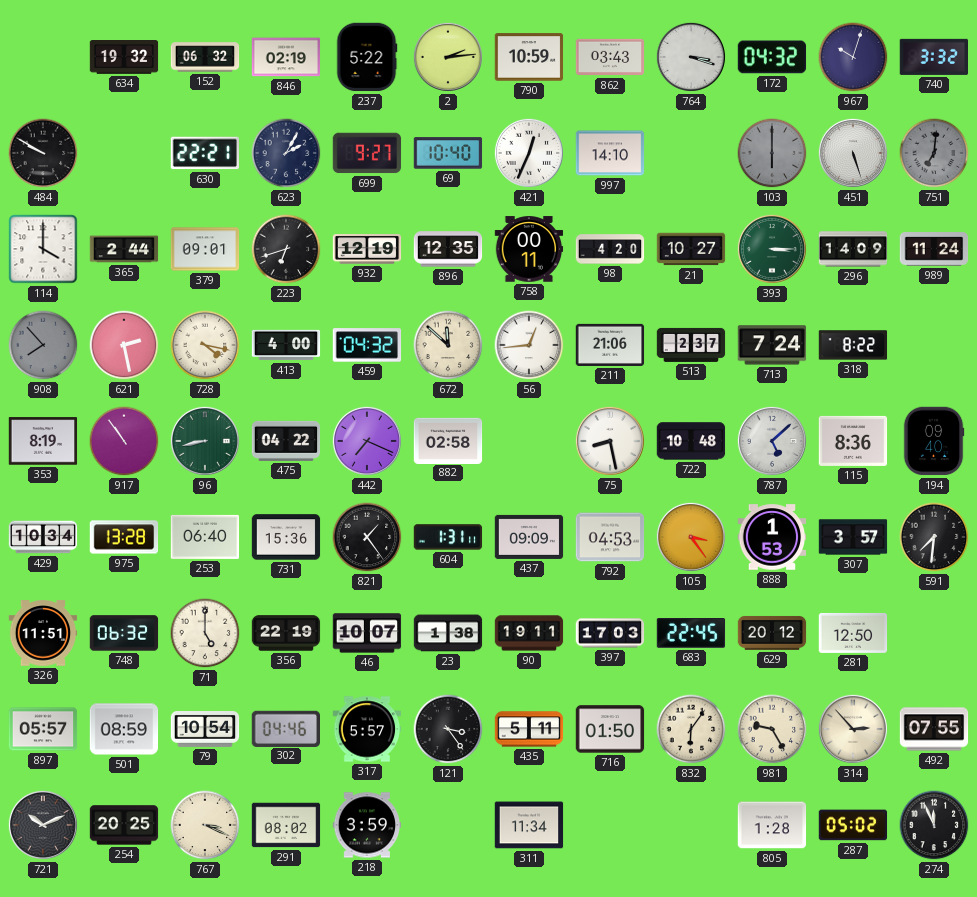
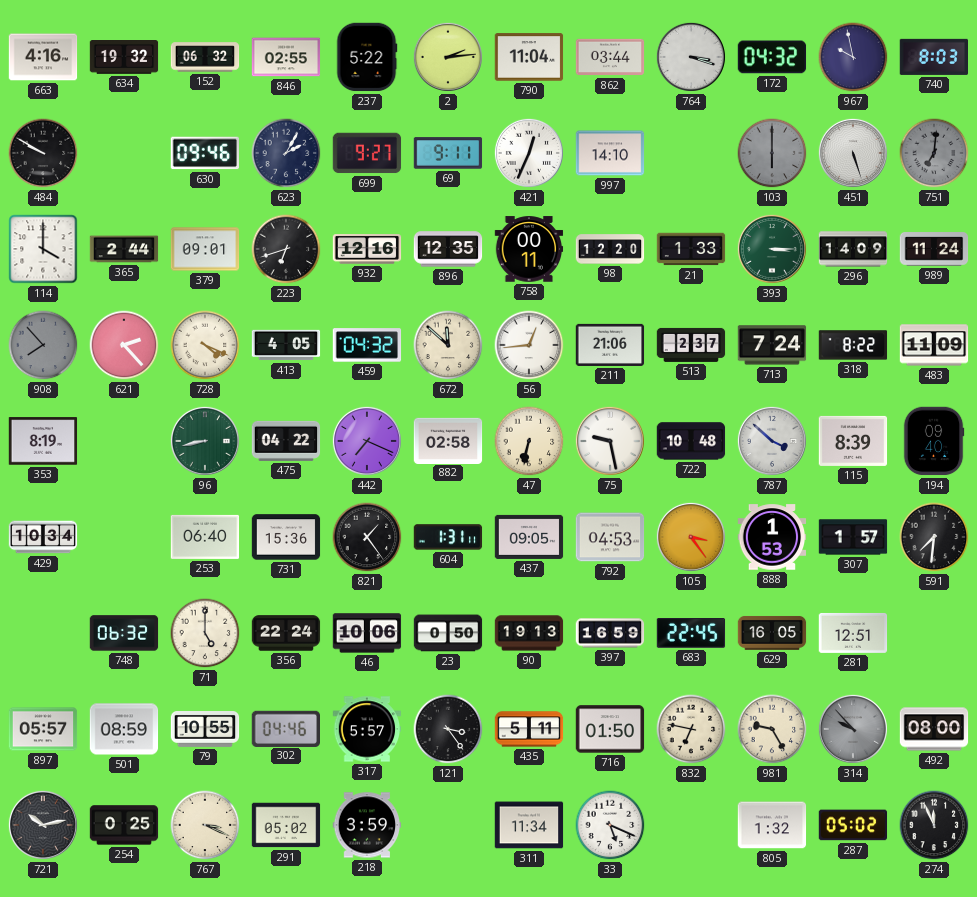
663: none -> 4:16
846: 02:19 -> 02:55
790: 10:59 -> 11:04
862: 03:43 -> 03:44
967: 10:03 -> 9:58
740: 3:32 -> 8:03
630: 22:21 -> 09:46
69: 10:40 -> 9:11
932: 12:19 -> 12:16
98: 4:20 -> 12:20
21: 10:27 -> 1:33
621: 2:28 -> 2:23
728: 4:17 -> 4:19
413: 4:00 -> 4:05
483: none -> 11:09
917: 10:54 -> none
47: none -> 6:32
75: 8:28 -> 9:28
787: 5:08 -> 3:52
115: 8:36 -> 8:39
975: 13:28 -> none
437: 09:09 -> 09:05
307: 3:57 -> 1:57
326: 11:51 -> none
356: 22:19 -> 22:24
46: 10:07 -> 10:06
23: 1:38 -> 0:50
90: 19:11 -> 19:13
397: 17:03 -> 16:59
629: 20:12 -> 16:05
281: 12:50 -> 12:51
79: 10:54 -> 10:55
832: 6:06 -> 6:47
314: 2:53 -> 9:53
314 dial: cream -> grey
492: 07:55 -> 08:00
721: 10:11 -> 10:13
254: 20:25 -> 0:25
291: 08:02 -> 05:02
33: none -> 5:19
805: 1:28 -> 1:32
